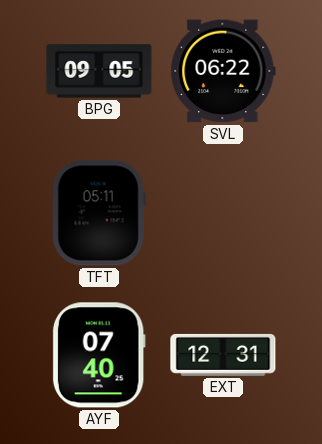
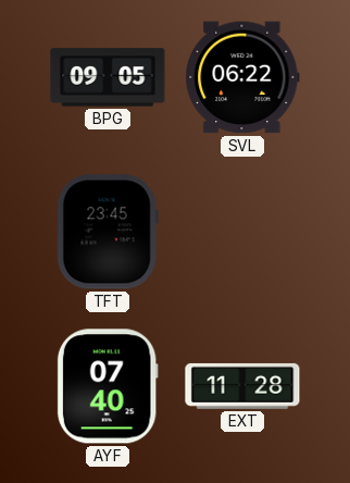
TFT: 05:11 -> 23:45
EXT: 12:31 -> 11:28
